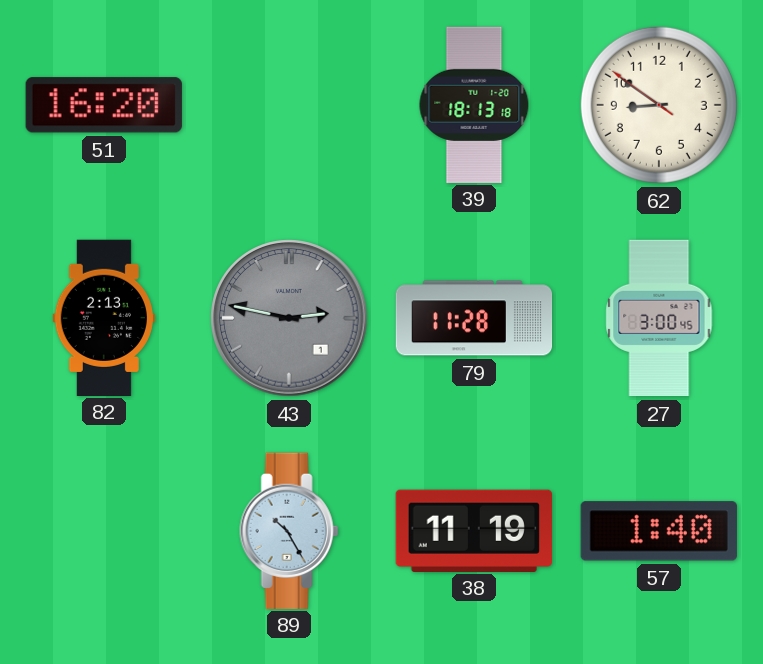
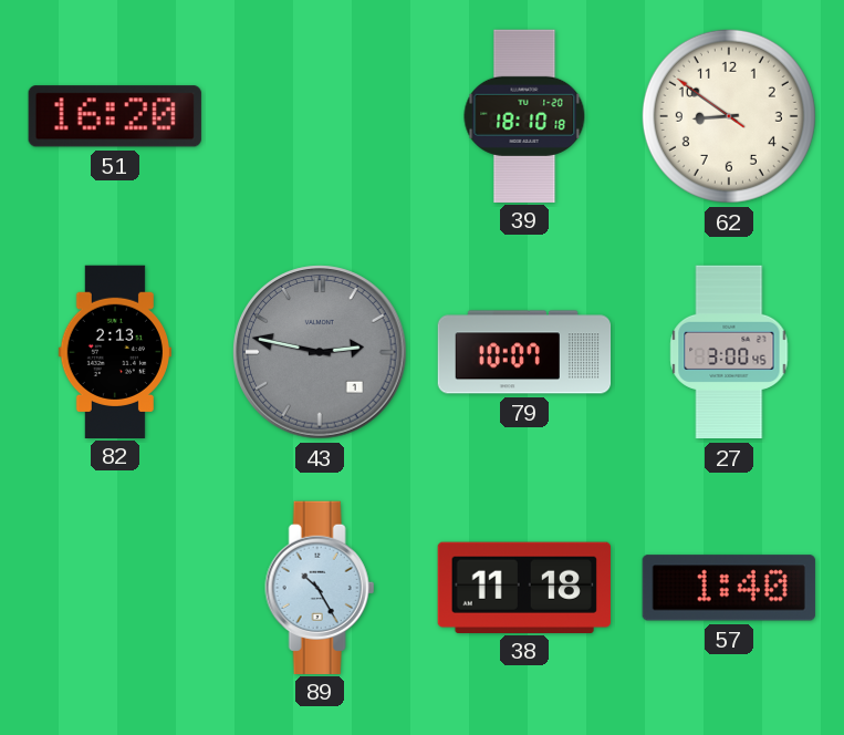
39: 18:13 -> 18:10
79: 11:28 -> 10:07
38: 11:19 -> 11:18
